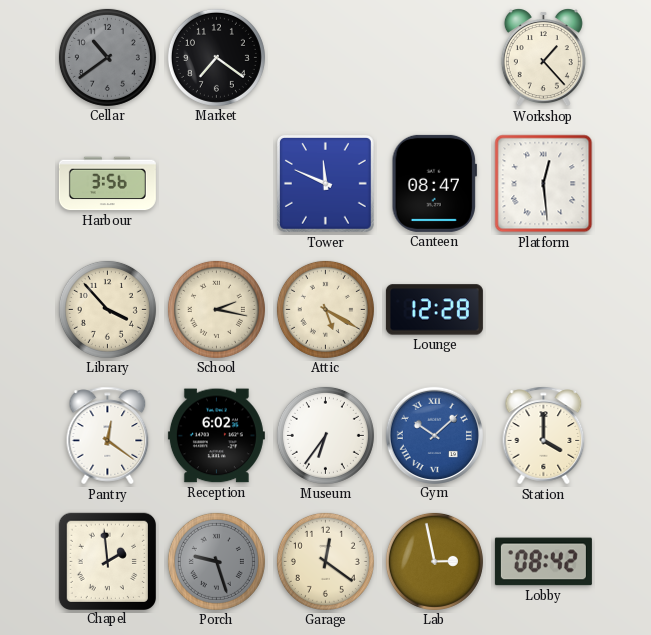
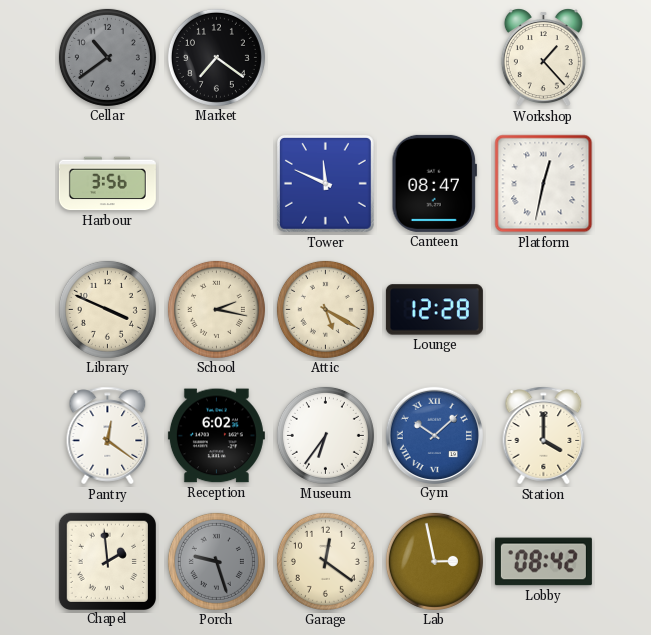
Platform: 12:29 -> 12:32
Library: 3:53 -> 3:49
